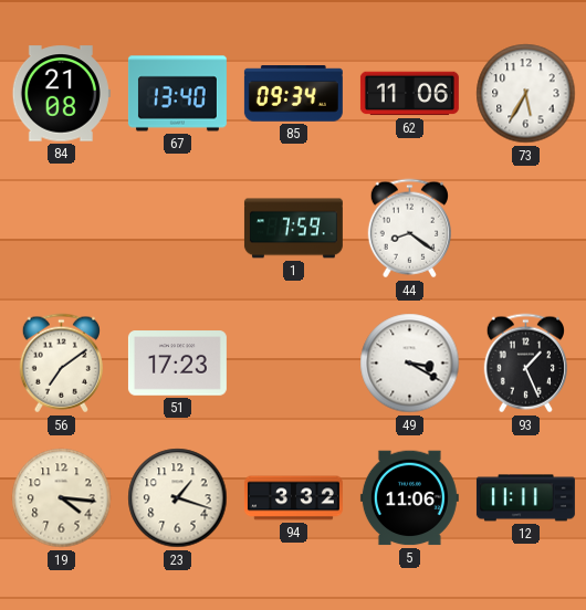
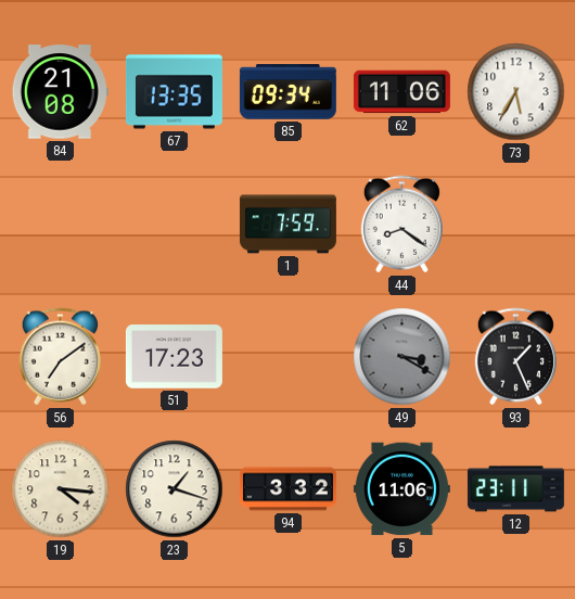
67: 13:40 -> 13:35
49 dial: white -> grey
12: 11:11 -> 23:11
